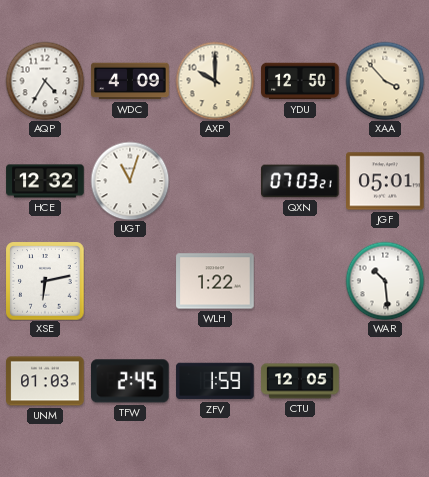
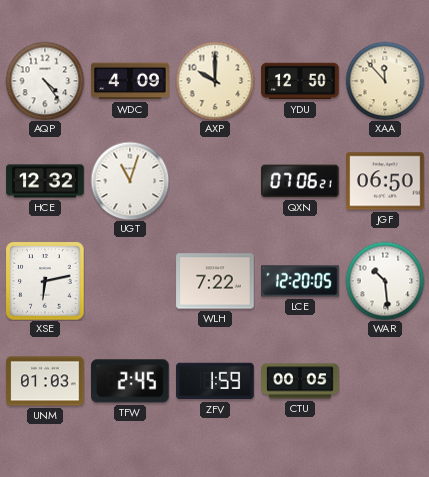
AQP: 4:35 -> 4:24
XAA: 3:53 -> 11:53
QXN: 07:03 -> 07:06
JGF: 05:01 -> 06:50
WLH: 1:22 -> 7:22
LCE: none -> 12:20
CTU: 12:05 -> 00:05
